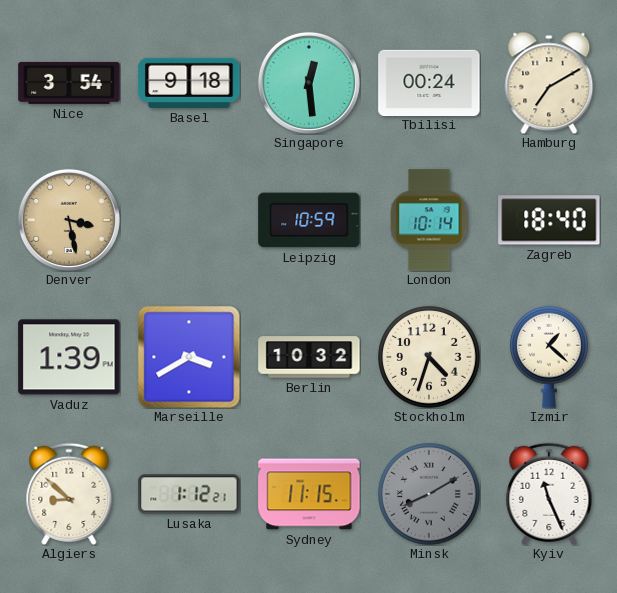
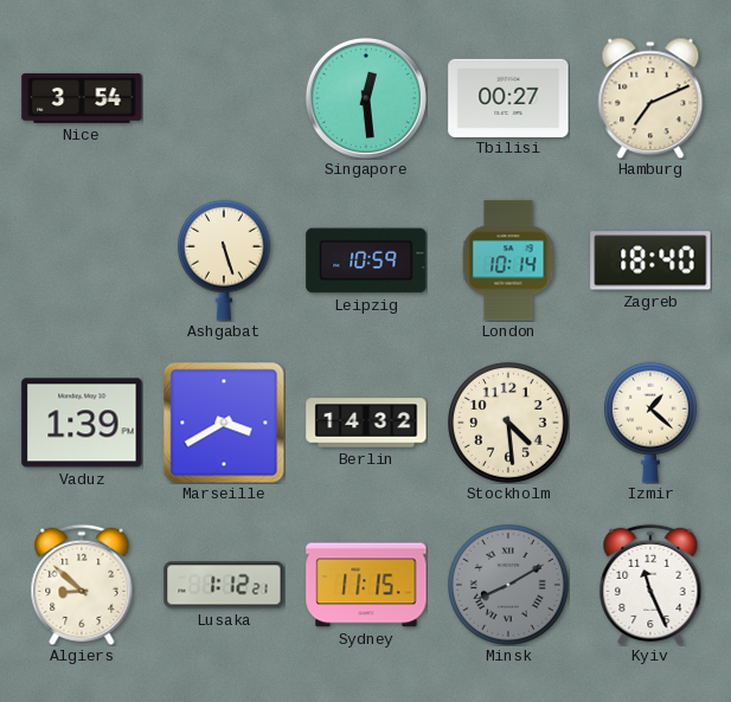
Basel: 9:18 -> none
Tbilisi: 00:24 -> 00:27
Hamburg: 7:10 -> 7:11
Denver: 3:28 -> none
Ashgabat: none -> 5:27
Berlin: 10:32 -> 14:32
Stockholm: 4:33 -> 4:29
